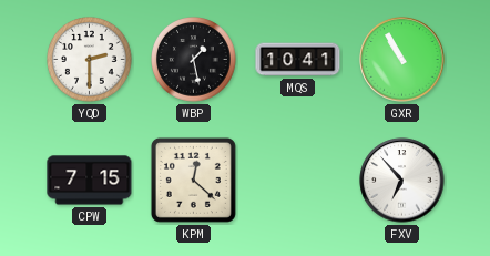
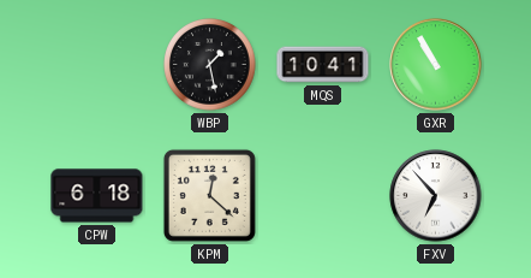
YQD: 2:30 -> none
CPW: 7:15 -> 6:18
